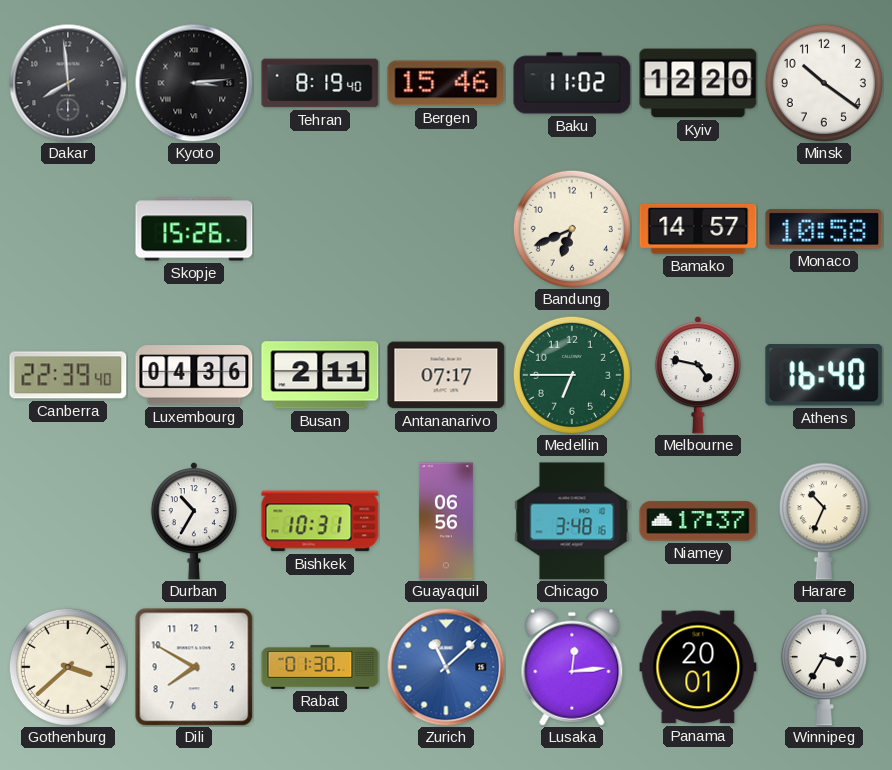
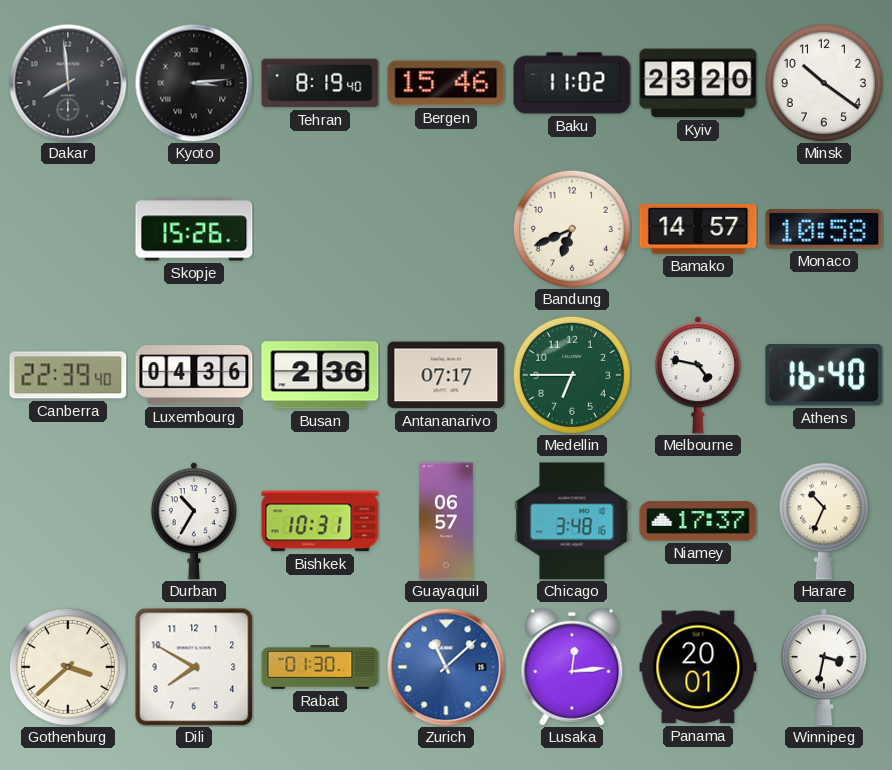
Kyiv: 12:20 -> 23:20
Busan: 2:11 -> 2:36
Guayaquil: 06:56 -> 06:57
Winnipeg: 3:35 -> 3:32
